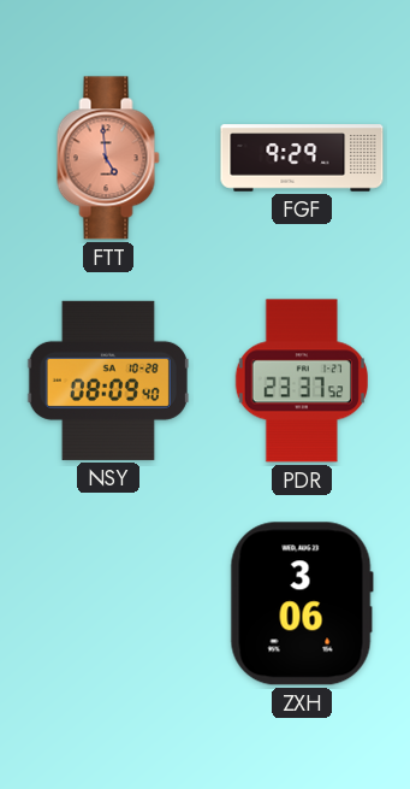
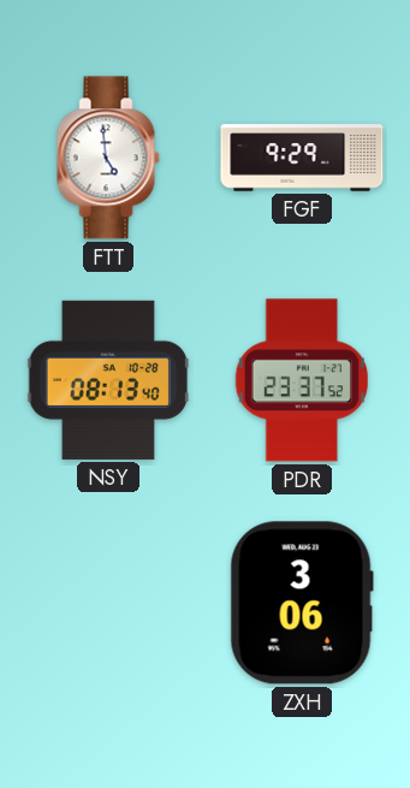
FTT dial: salmon -> white
NSY: 08:09 -> 08:13
